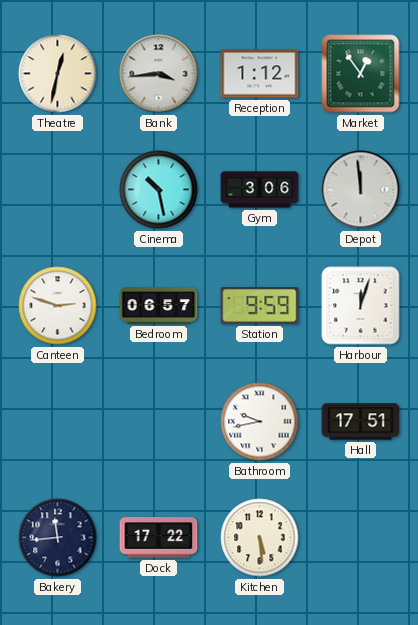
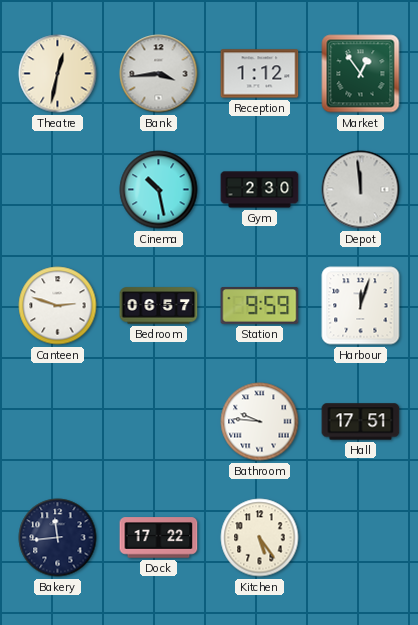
Gym: 3:06 -> 2:30
Bathroom: 9:43 -> 9:46
Kitchen: 5:29 -> 5:24
